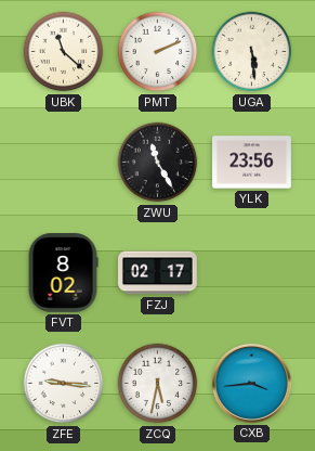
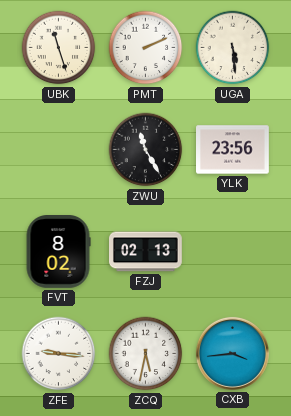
UBK: 11:22 -> 11:27
FZJ: 02:17 -> 02:13
